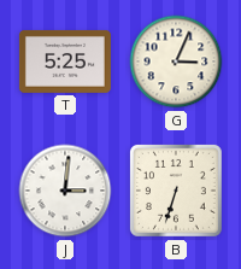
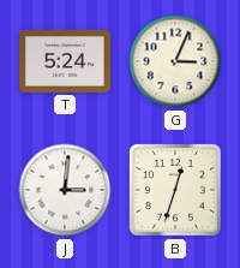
T: 5:25 -> 5:24
B: 6:33 -> 12:33
